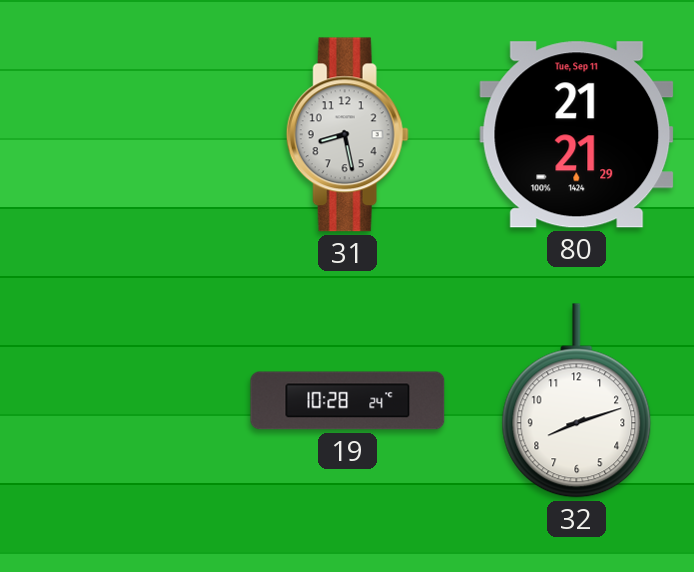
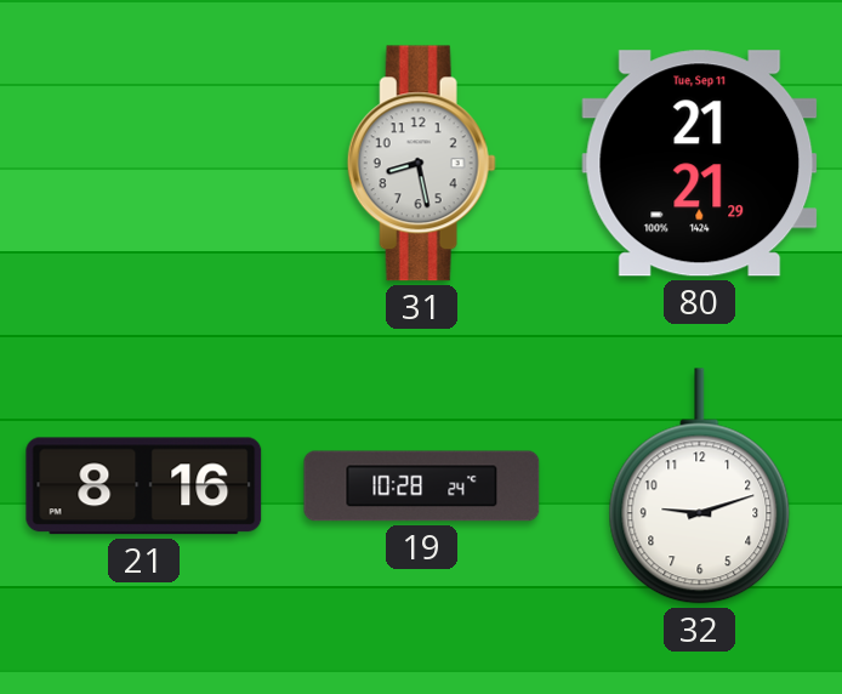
21: none -> 8:16
32: 8:12 -> 9:12
